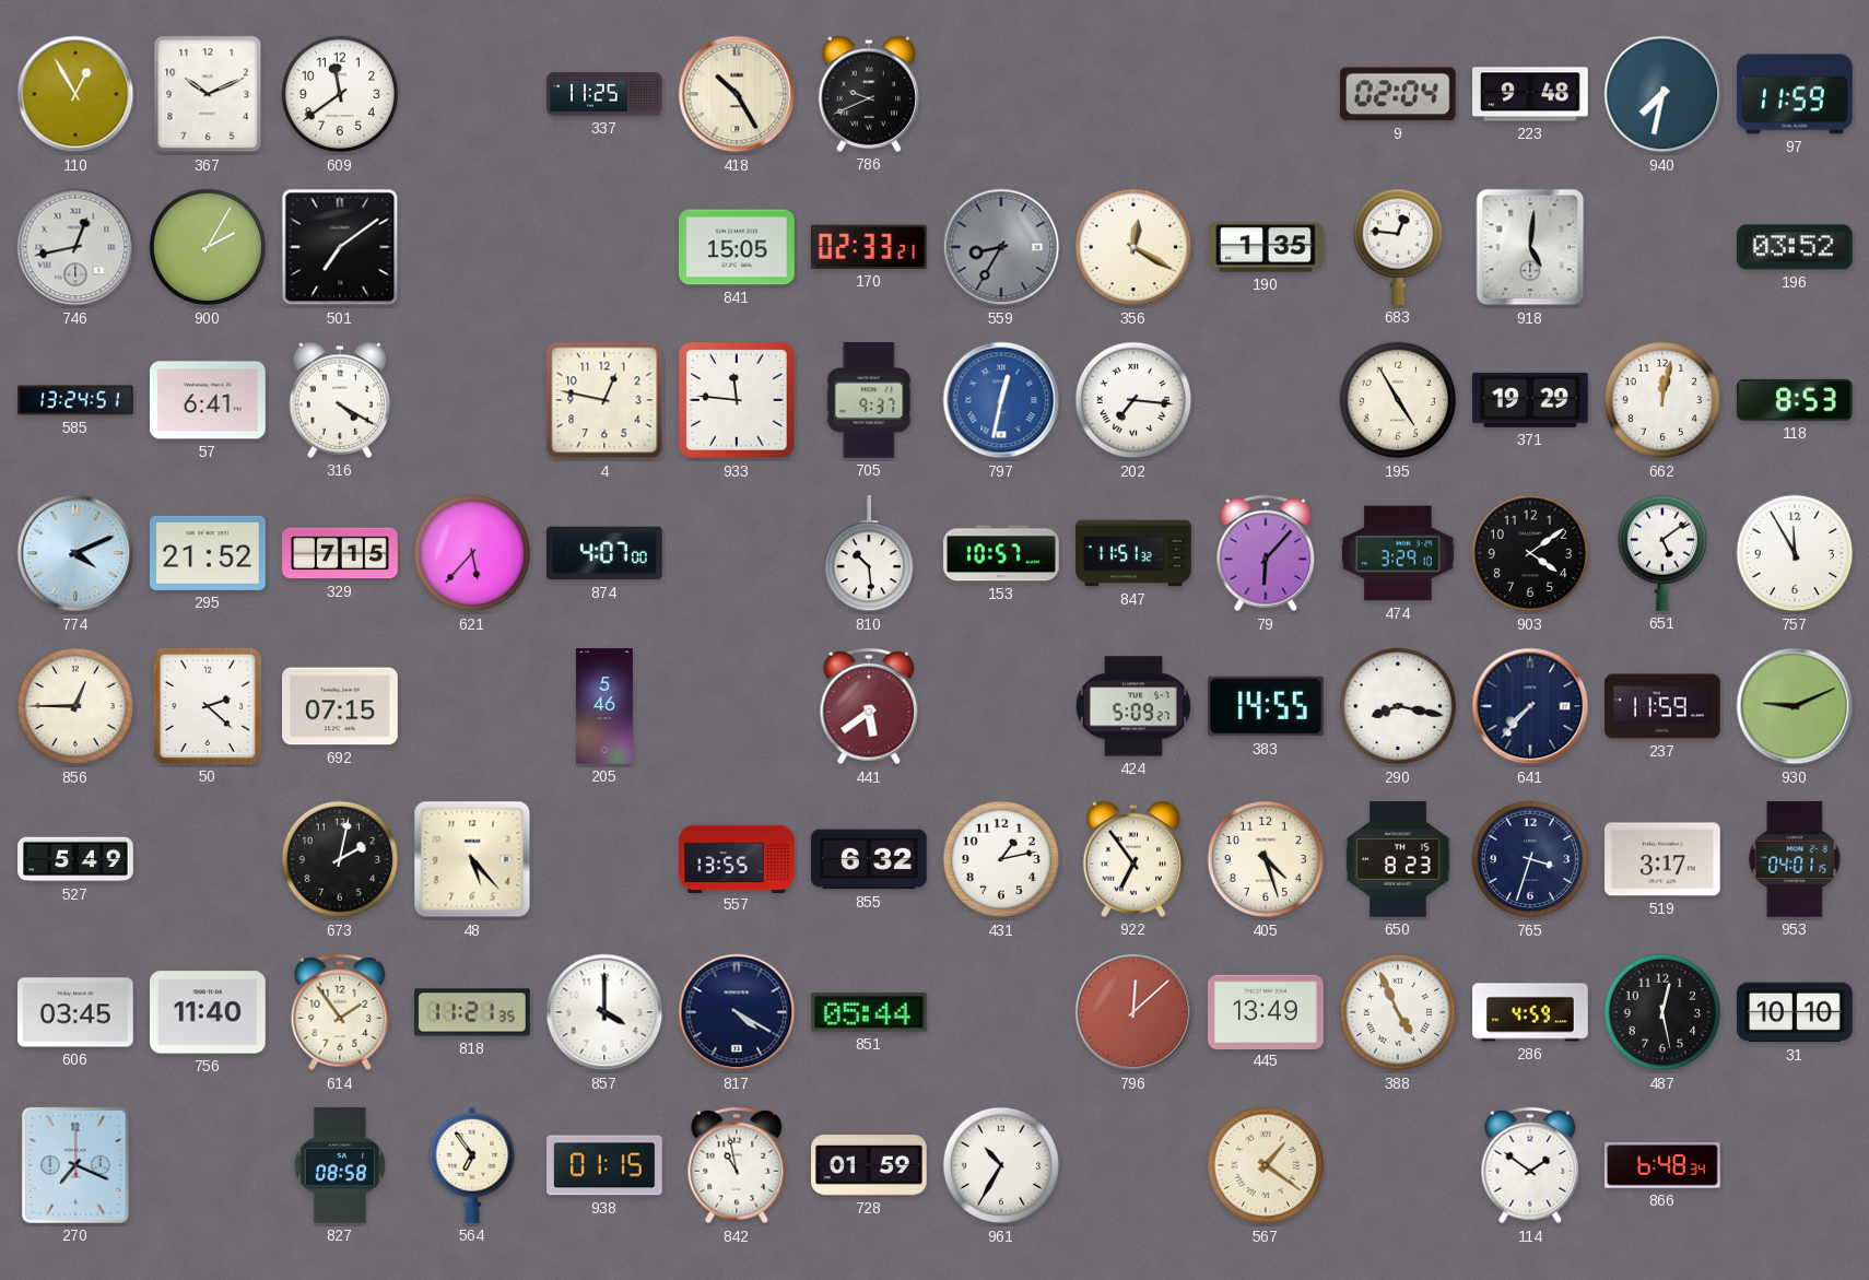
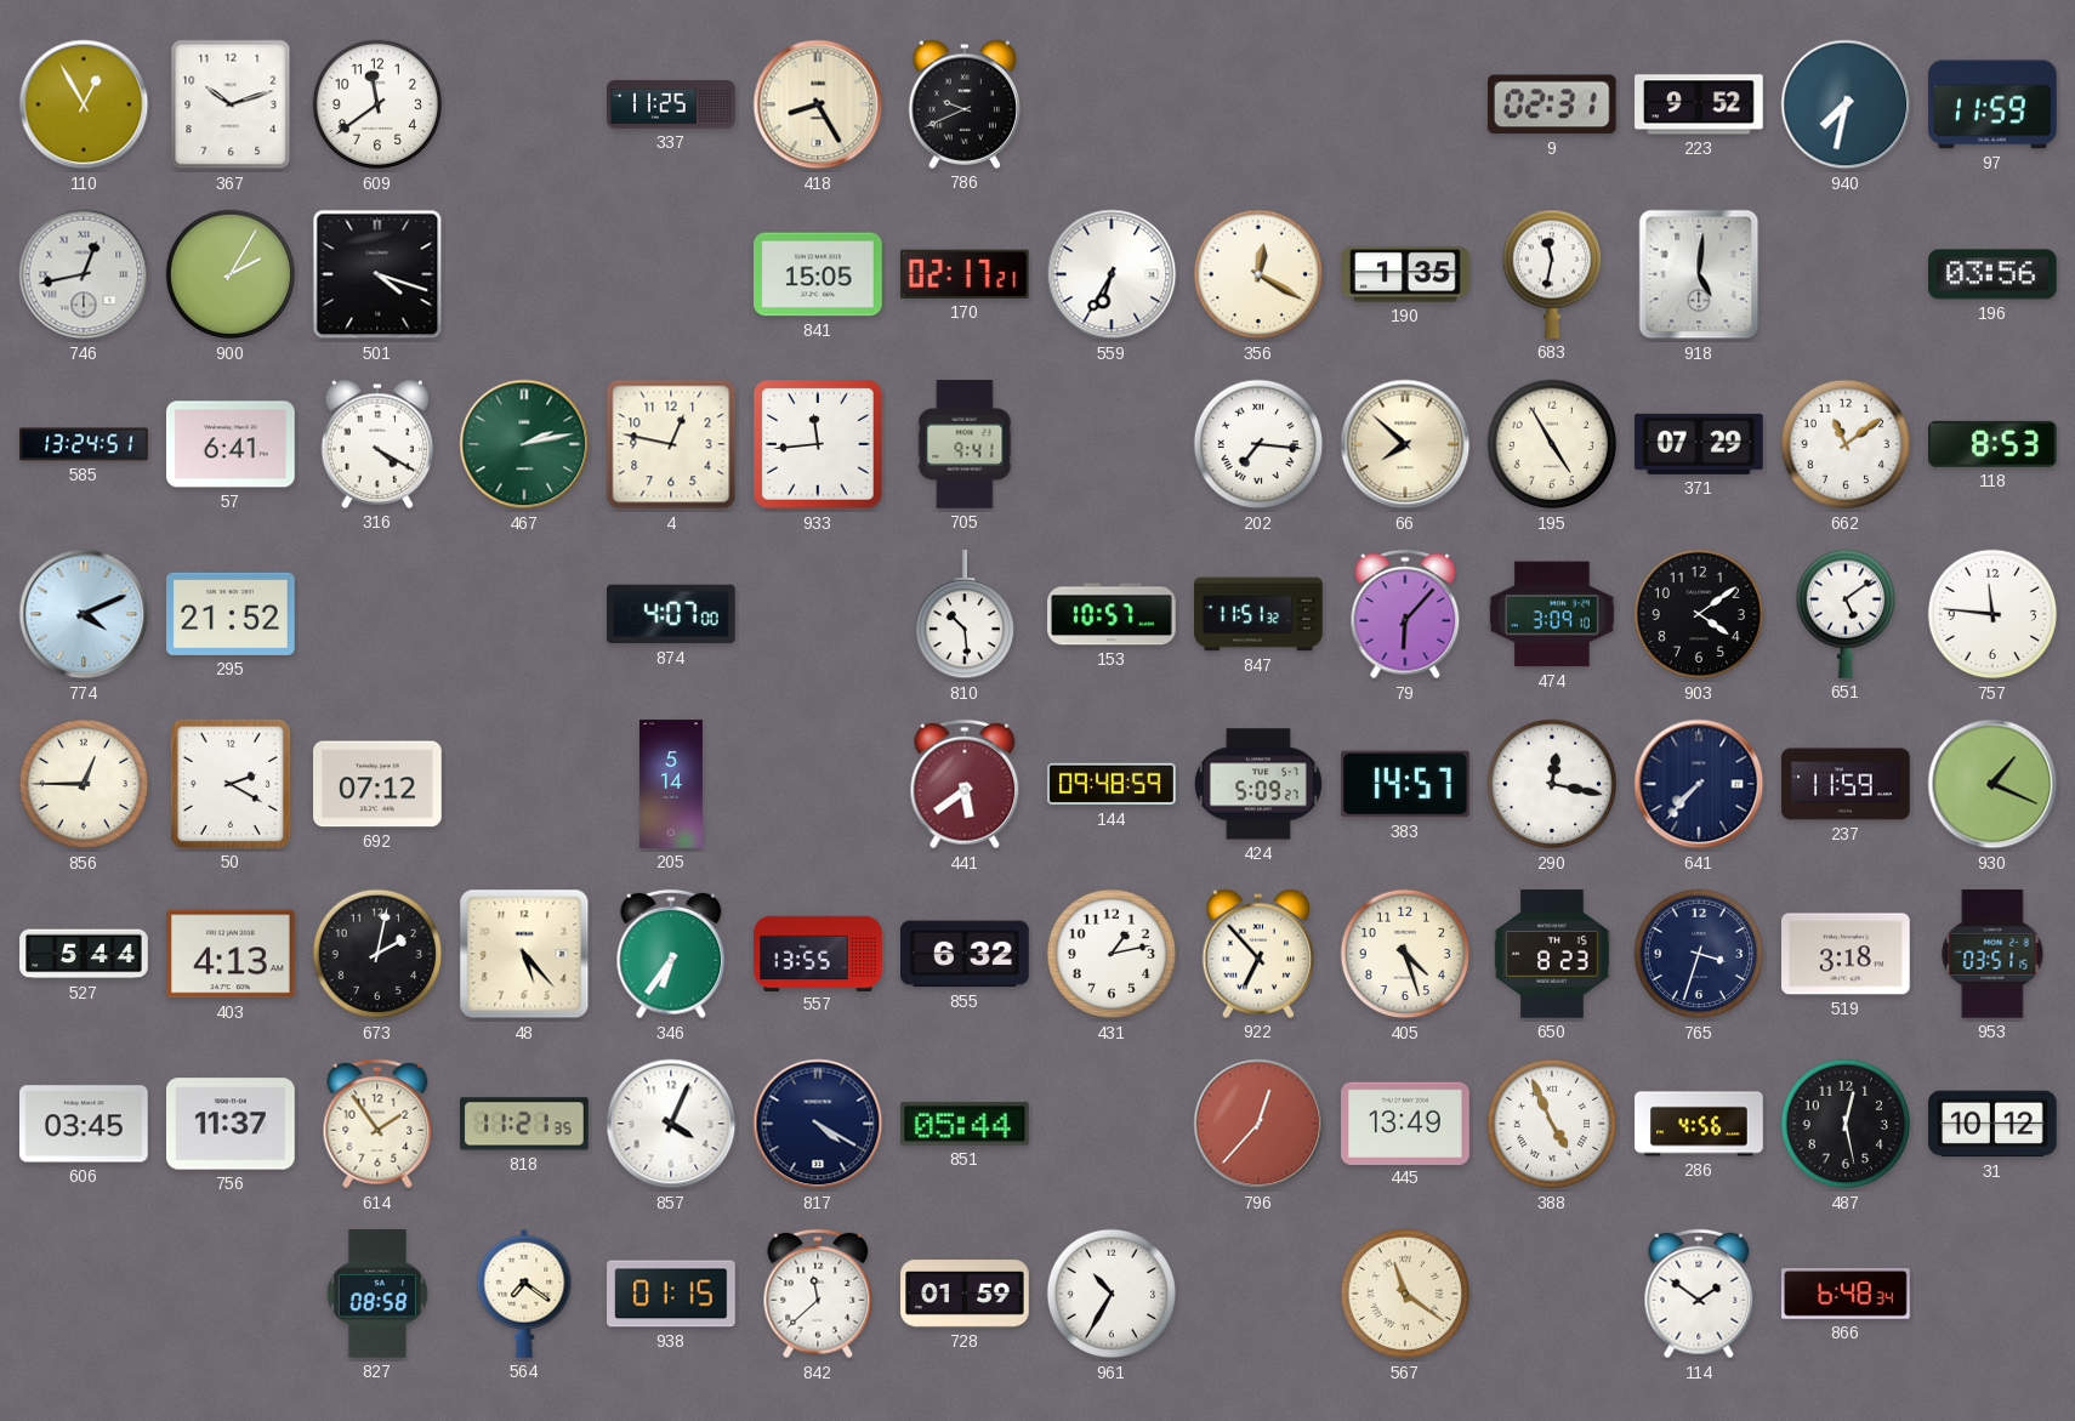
367: 10:11 -> 10:12
418: 10:25 -> 8:25
9: 02:04 -> 02:31
223: 9:48 -> 9:52
501: 7:09 -> 4:18
170: 02:33 -> 02:17
559: 8:35 -> 6:35
559 dial: grey -> white
683: 12:46 -> 11:32
196: 03:52 -> 03:56
467: none -> 2:13
933: 11:46 -> 11:44
705: 9:37 -> 9:41
797: 12:32 -> none
66: none -> 7:52
371: 19:29 -> 07:29
662: 12:02 -> 11:09
329: 7:15 -> none
621: 5:37 -> none
474: 3:29 -> 3:09
757: 11:55 -> 11:46
50: 2:22 -> 2:20
692: 07:15 -> 07:12
205: 5:46 -> 5:14
144: none -> 09:48
383: 14:55 -> 14:57
290: 8:17 -> 12:17
930: 9:11 -> 1:19
527: 5:49 -> 5:44
403: none -> 4:13
346: none -> 6:36
922: 6:54 -> 6:53
519: 3:17 -> 3:18
953: 04:01 -> 03:51
756: 11:40 -> 11:37
857: 4:00 -> 4:04
796: 12:08 -> 12:37
286: 4:59 -> 4:56
31: 10:10 -> 10:12
270: 7:19 -> none
564: 6:54 -> 7:21
842: 10:58 -> 11:38
567: 1:21 -> 11:21
